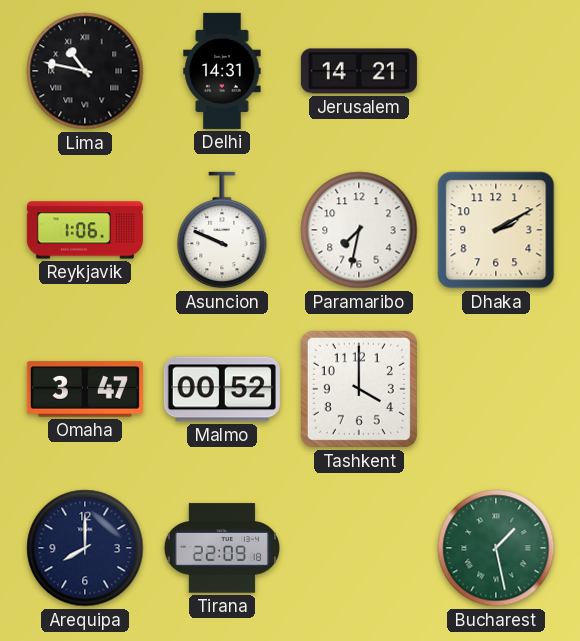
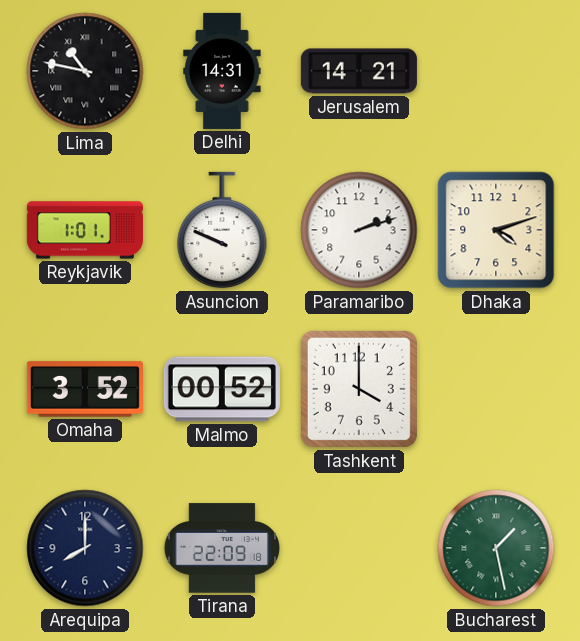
Reykjavik: 1:06 -> 1:01
Paramaribo: 7:32 -> 2:12
Dhaka: 2:10 -> 4:12
Omaha: 3:47 -> 3:52
